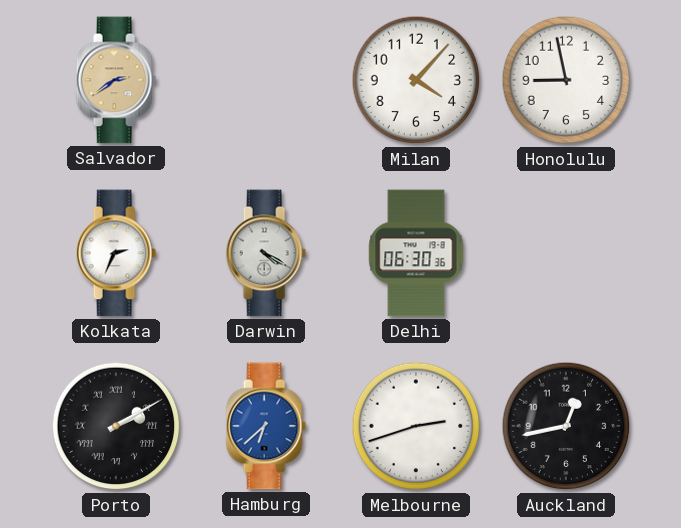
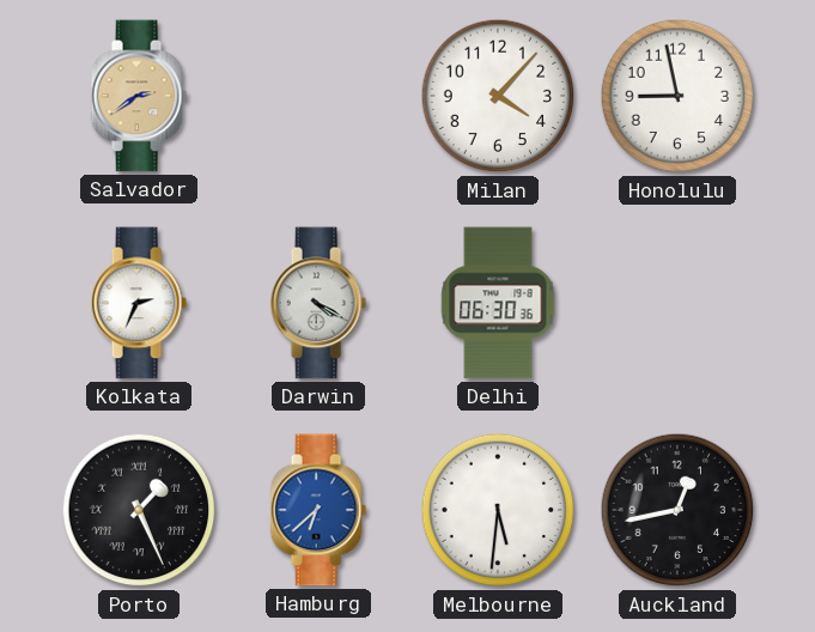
Porto: 2:10 -> 1:26
Melbourne: 2:42 -> 5:31
